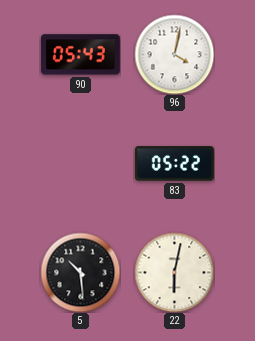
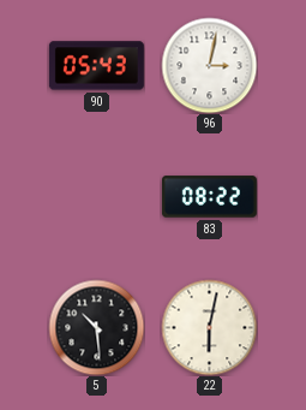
96: 4:02 -> 3:02
83: 05:22 -> 08:22
